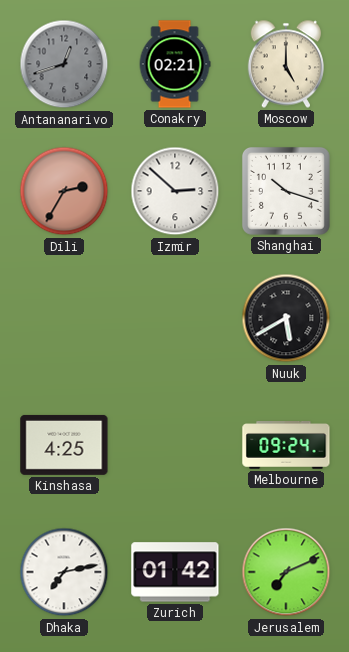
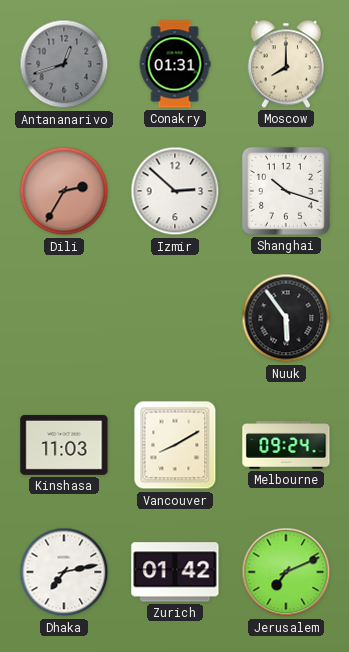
Conakry: 02:21 -> 01:31
Moscow: 5:00 -> 8:00
Nuuk: 5:40 -> 5:54
Kinshasa: 4:25 -> 11:03
Vancouver: none -> 8:10
